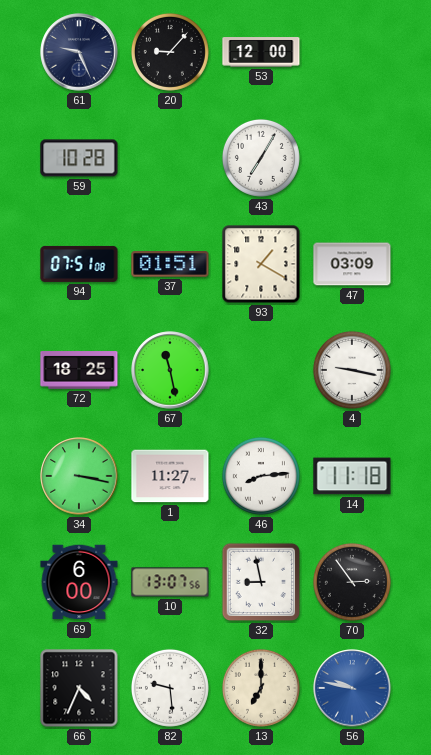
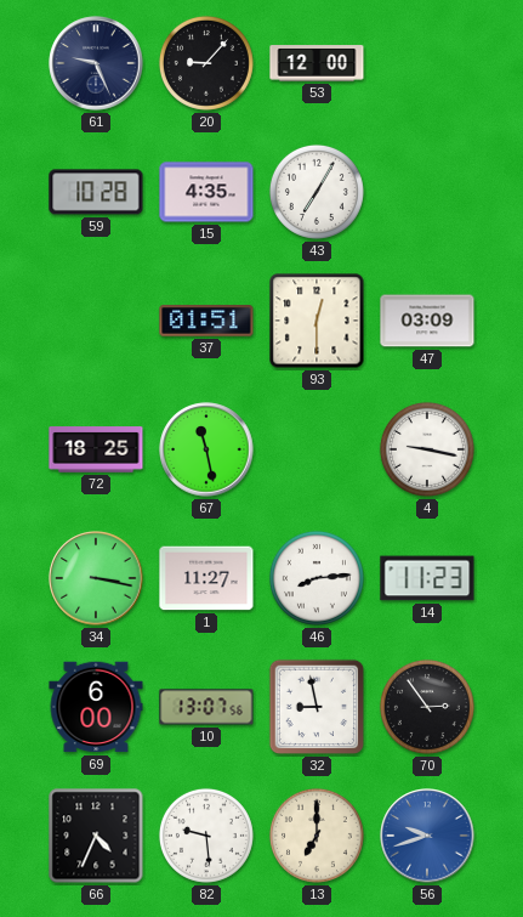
15: none -> 4:35
94: 07:51 -> none
93: 1:20 -> 12:30
14: 11:18 -> 11:23
56: 9:47 -> 9:42
